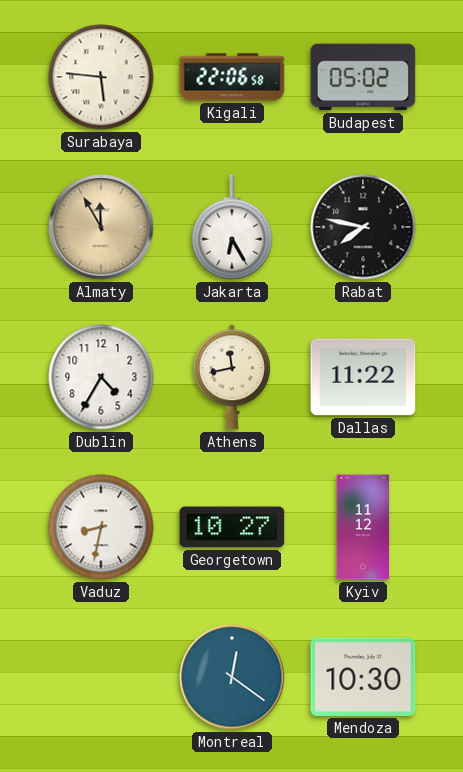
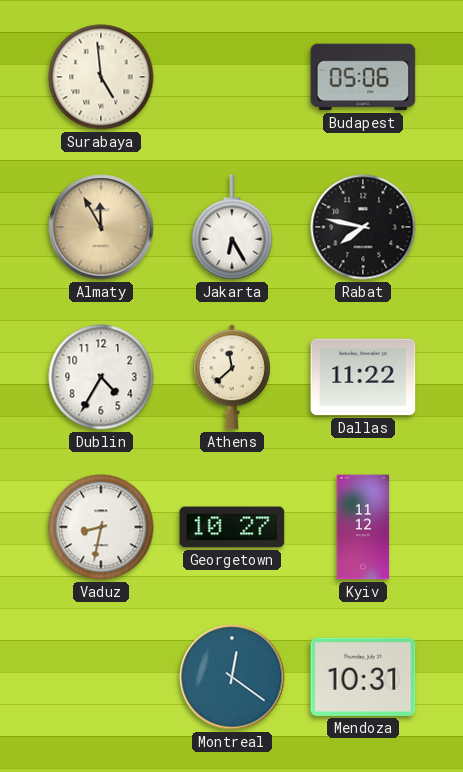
Surabaya: 5:46 -> 4:59
Kigali: 22:06 -> none
Budapest: 05:02 -> 05:06
Athens: 11:43 -> 11:38
Mendoza: 10:30 -> 10:31
